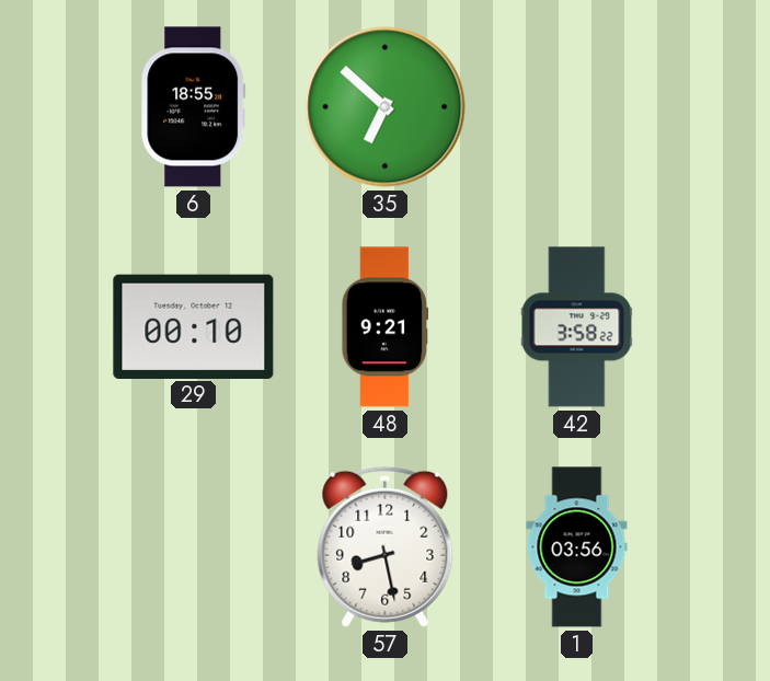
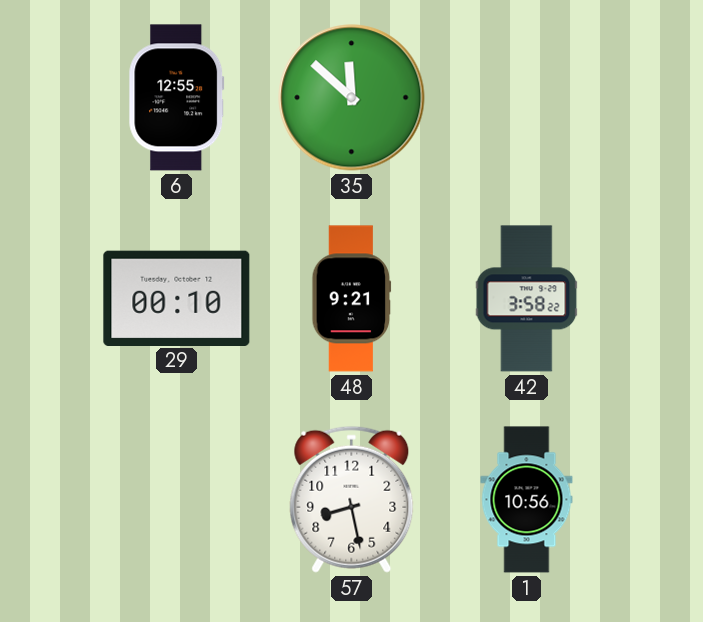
6: 18:55 -> 12:55
35: 6:52 -> 11:52
1: 03:56 -> 10:56
